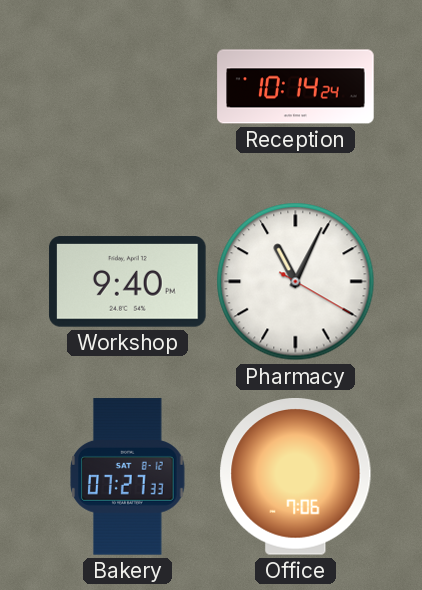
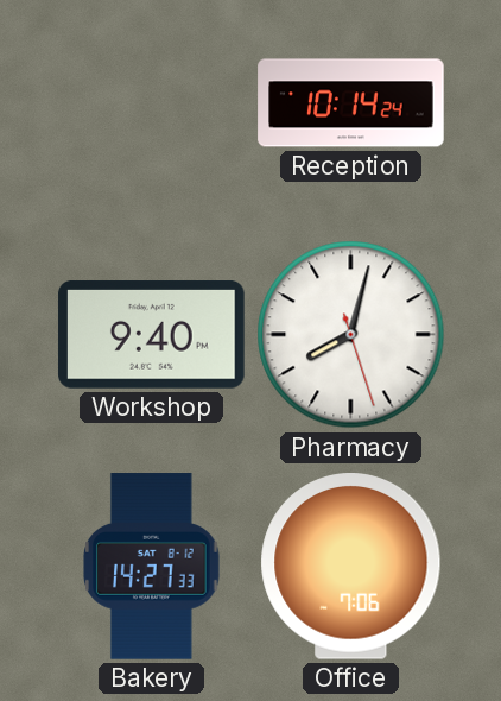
Pharmacy: 11:04 -> 8:02
Bakery: 07:27 -> 14:27
